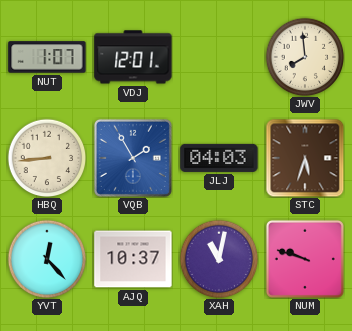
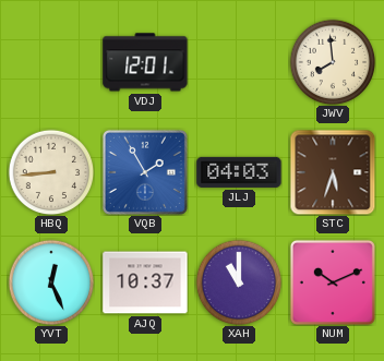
NUT: 1:07 -> none
YVT: 12:23 -> 12:26
XAH: 11:02 -> 11:00
NUM: 9:48 -> 10:11
